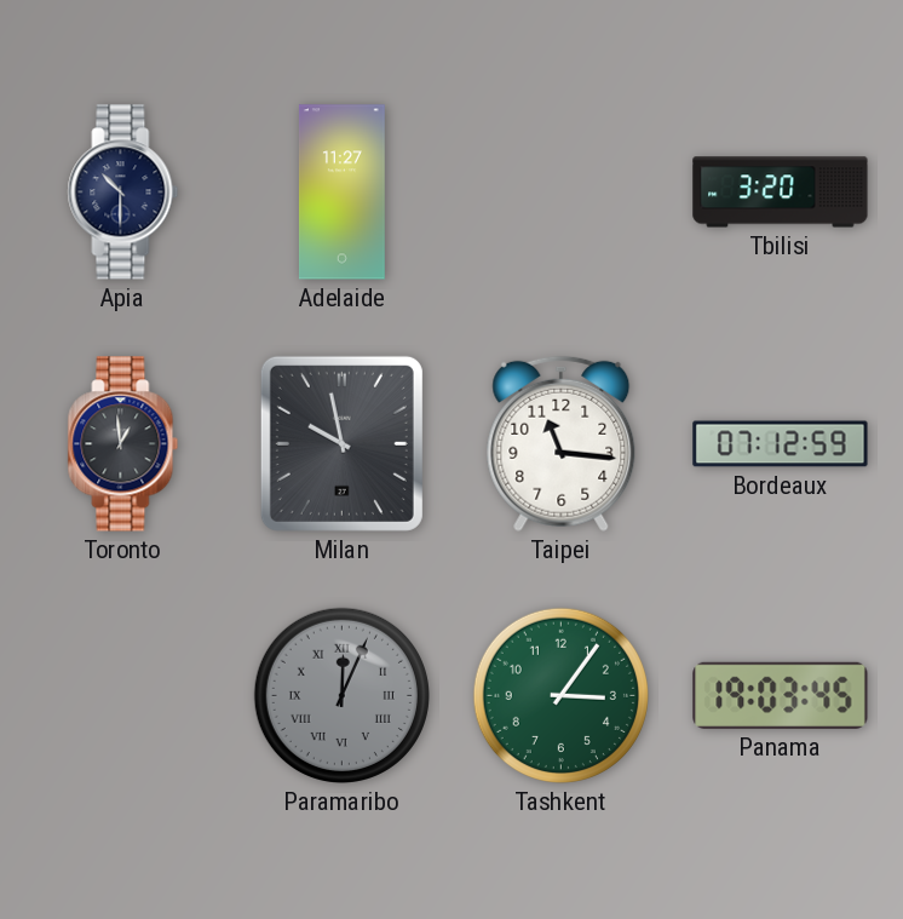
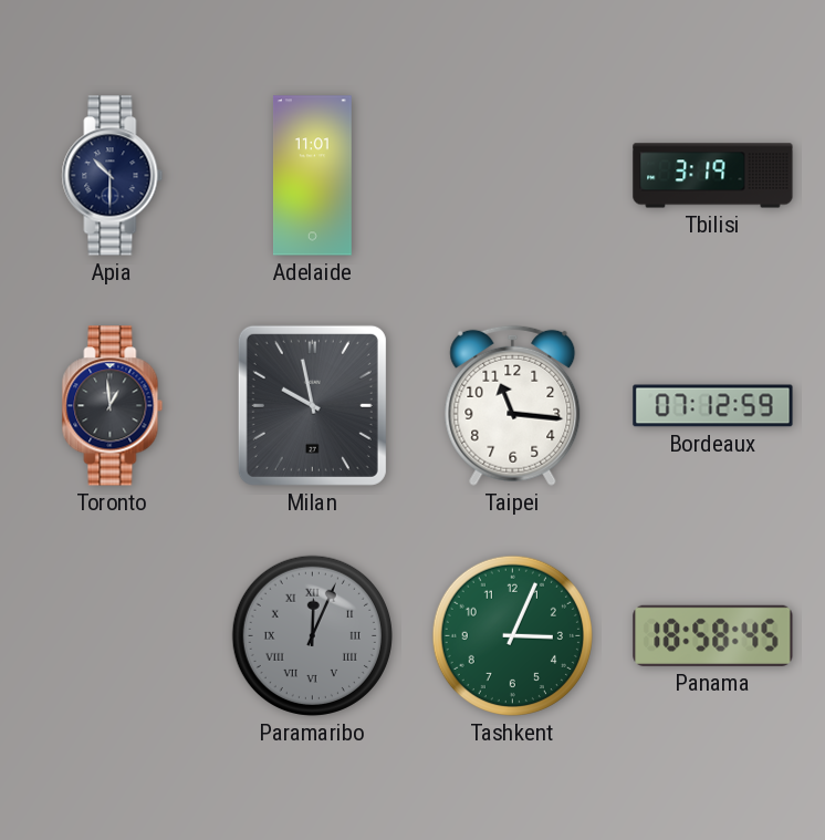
Adelaide: 11:27 -> 11:01
Tbilisi: 3:20 -> 3:19
Tashkent: 3:06 -> 3:04
Panama: 19:03 -> 18:58
